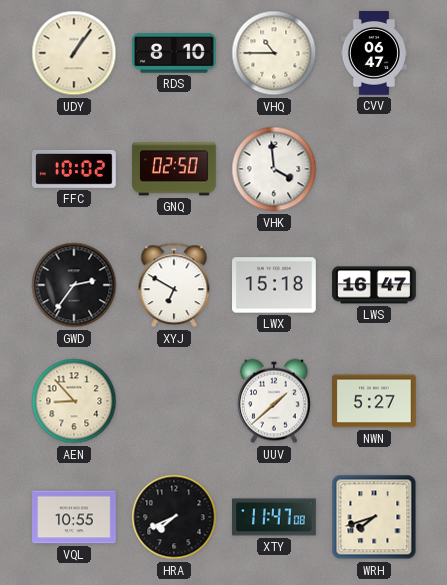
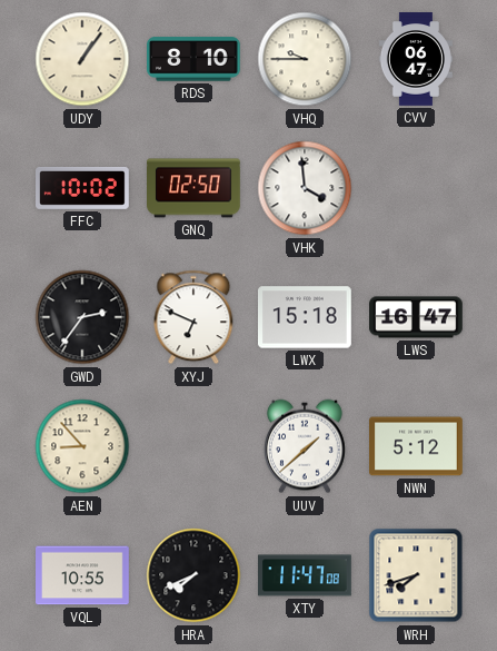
VHQ: 10:45 -> 9:45
XYJ: 6:50 -> 6:49
NWN: 5:27 -> 5:12
